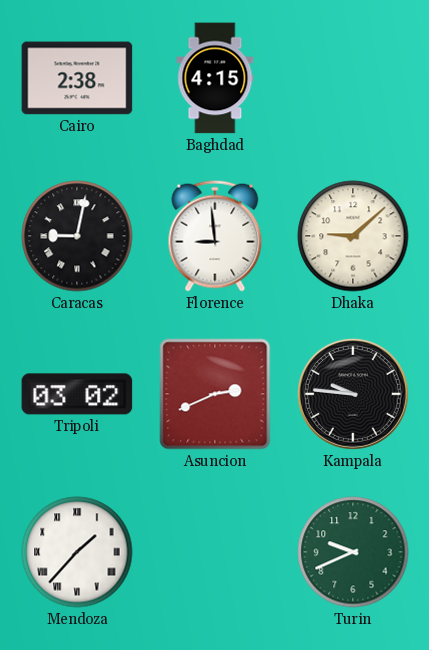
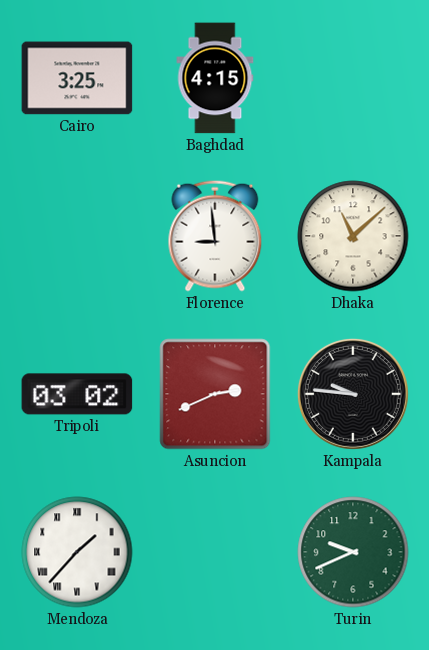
Cairo: 2:38 -> 3:25
Caracas: 9:02 -> none
Dhaka: 9:08 -> 11:08
